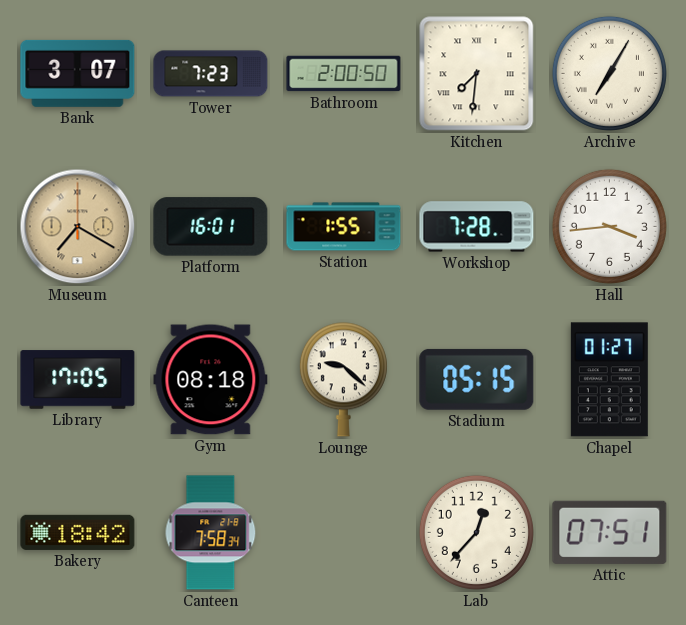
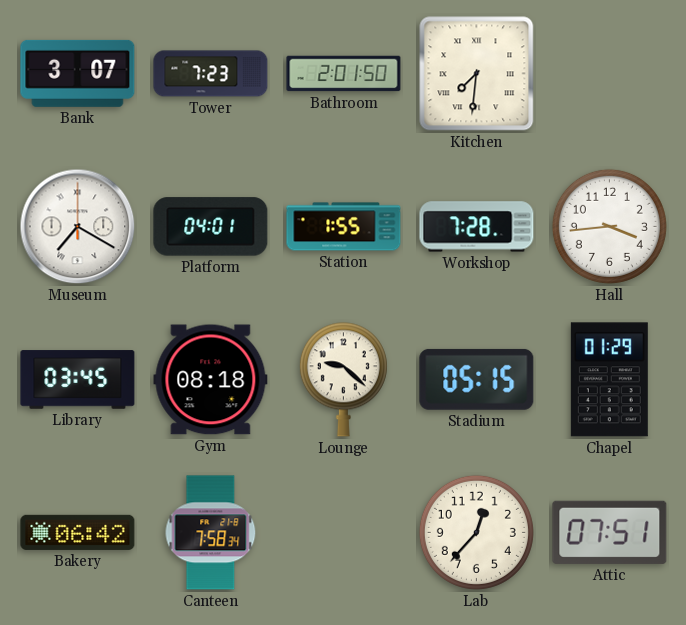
Bathroom: 2:00 -> 2:01
Archive: 7:05 -> none
Museum dial: champagne -> white
Platform: 16:01 -> 04:01
Library: 17:05 -> 03:45
Chapel: 01:27 -> 01:29
Bakery: 18:42 -> 06:42
